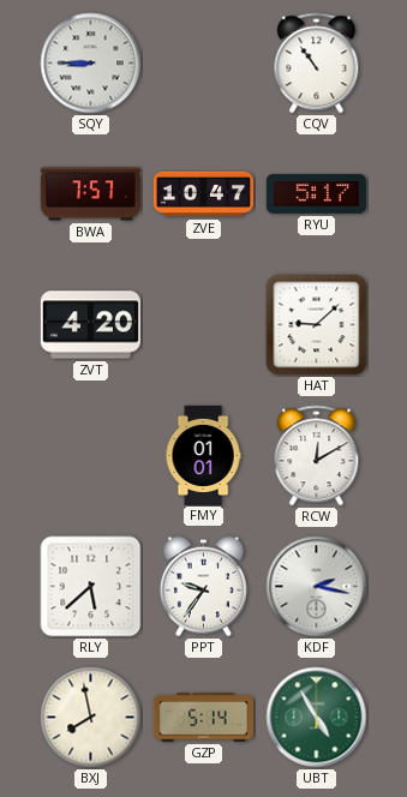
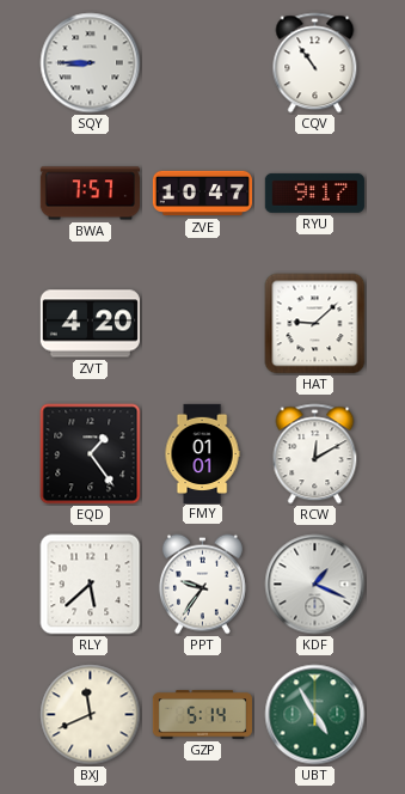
RYU: 5:17 -> 9:17
EQD: none -> 1:24
KDF: 2:17 -> 1:19
BXJ: 7:58 -> 11:41
